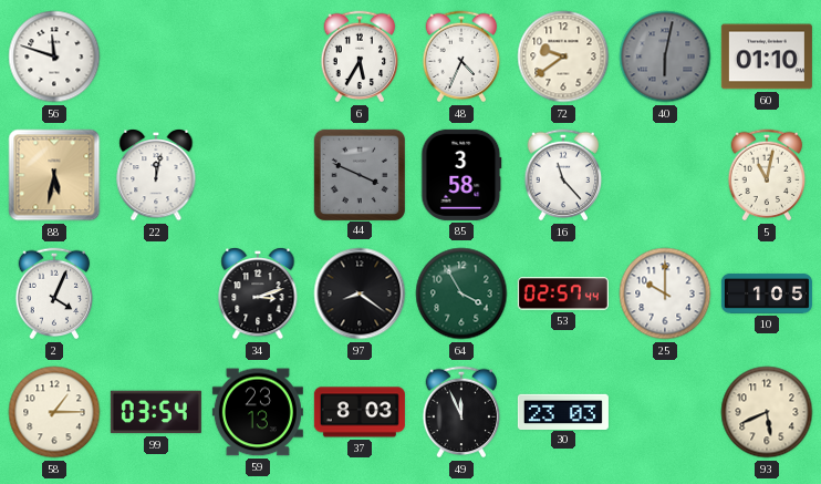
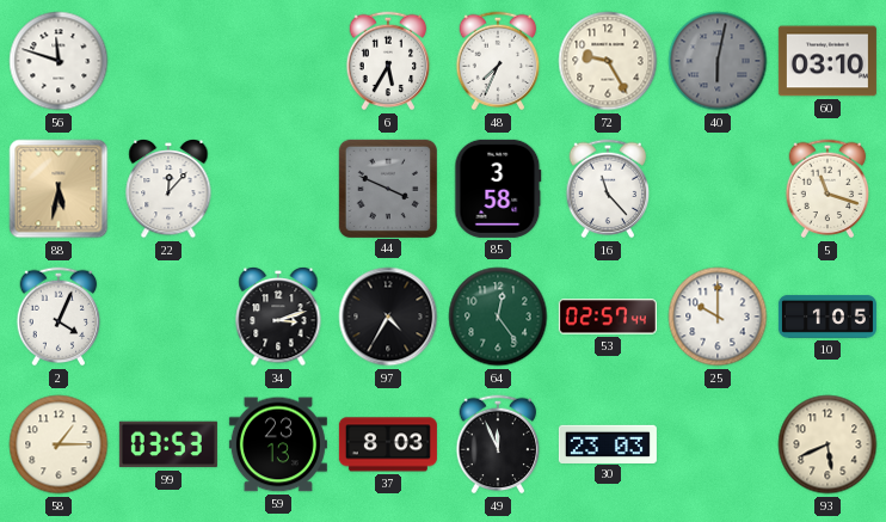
48: 4:34 -> 7:34
72: 9:39 -> 9:25
60: 01:10 -> 03:10
22: 12:02 -> 12:07
5: 11:02 -> 11:18
97: 8:21 -> 4:35
64: 3:55 -> 12:24
99: 03:54 -> 03:53
